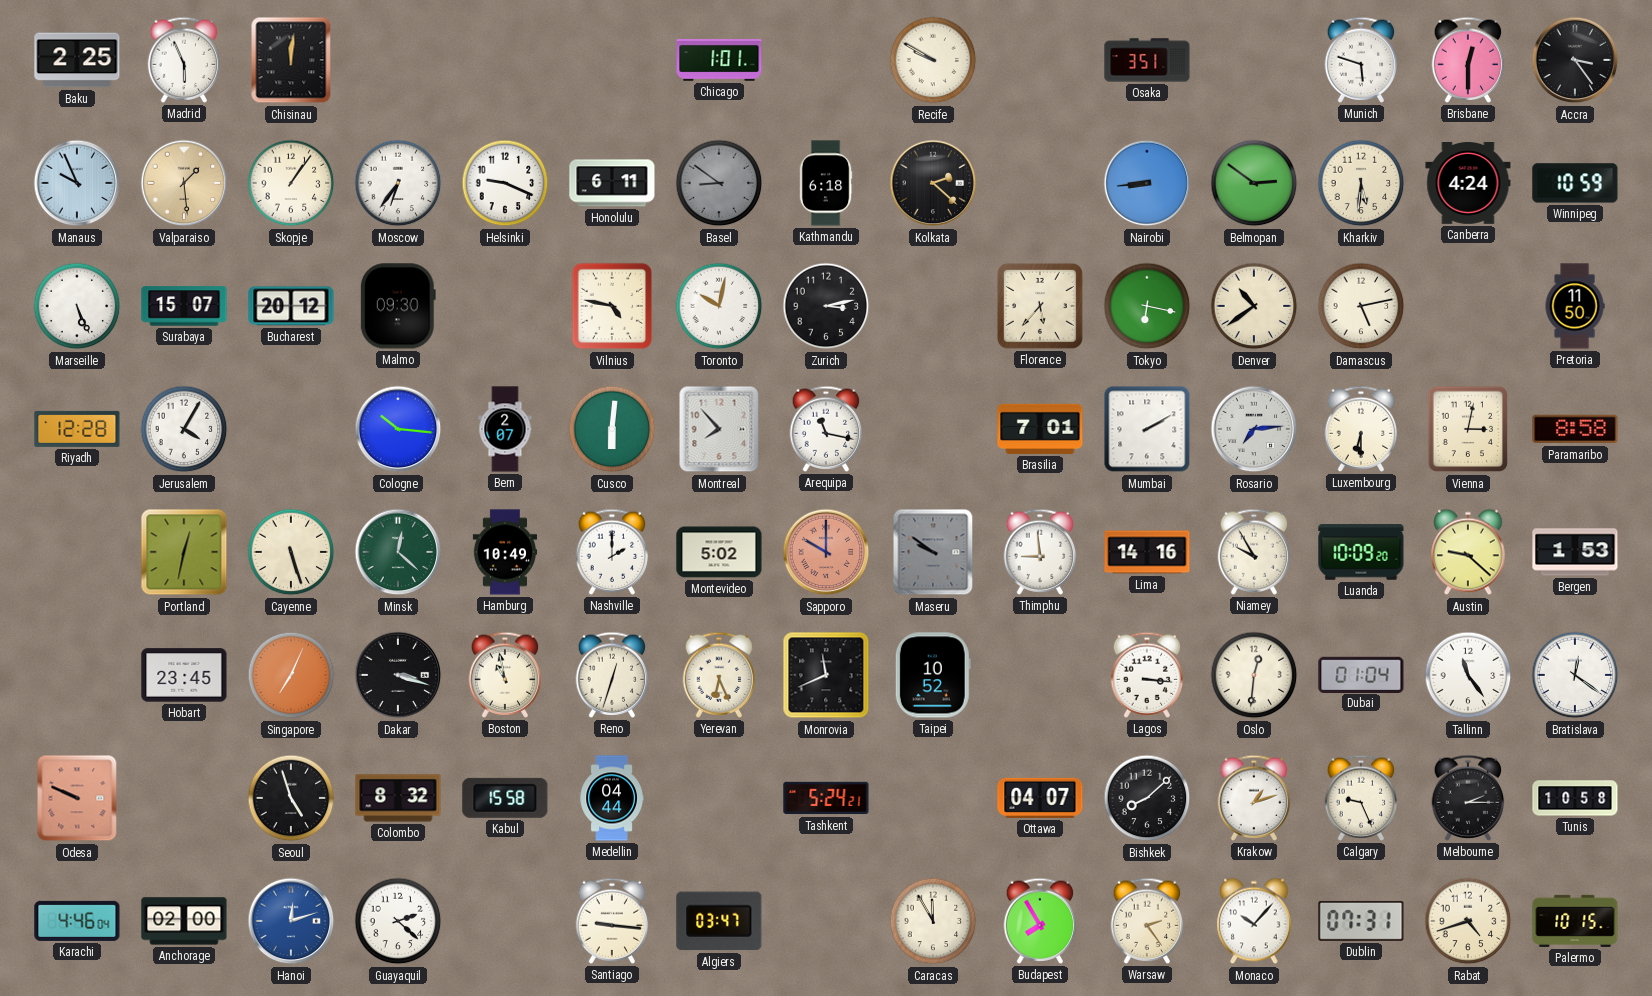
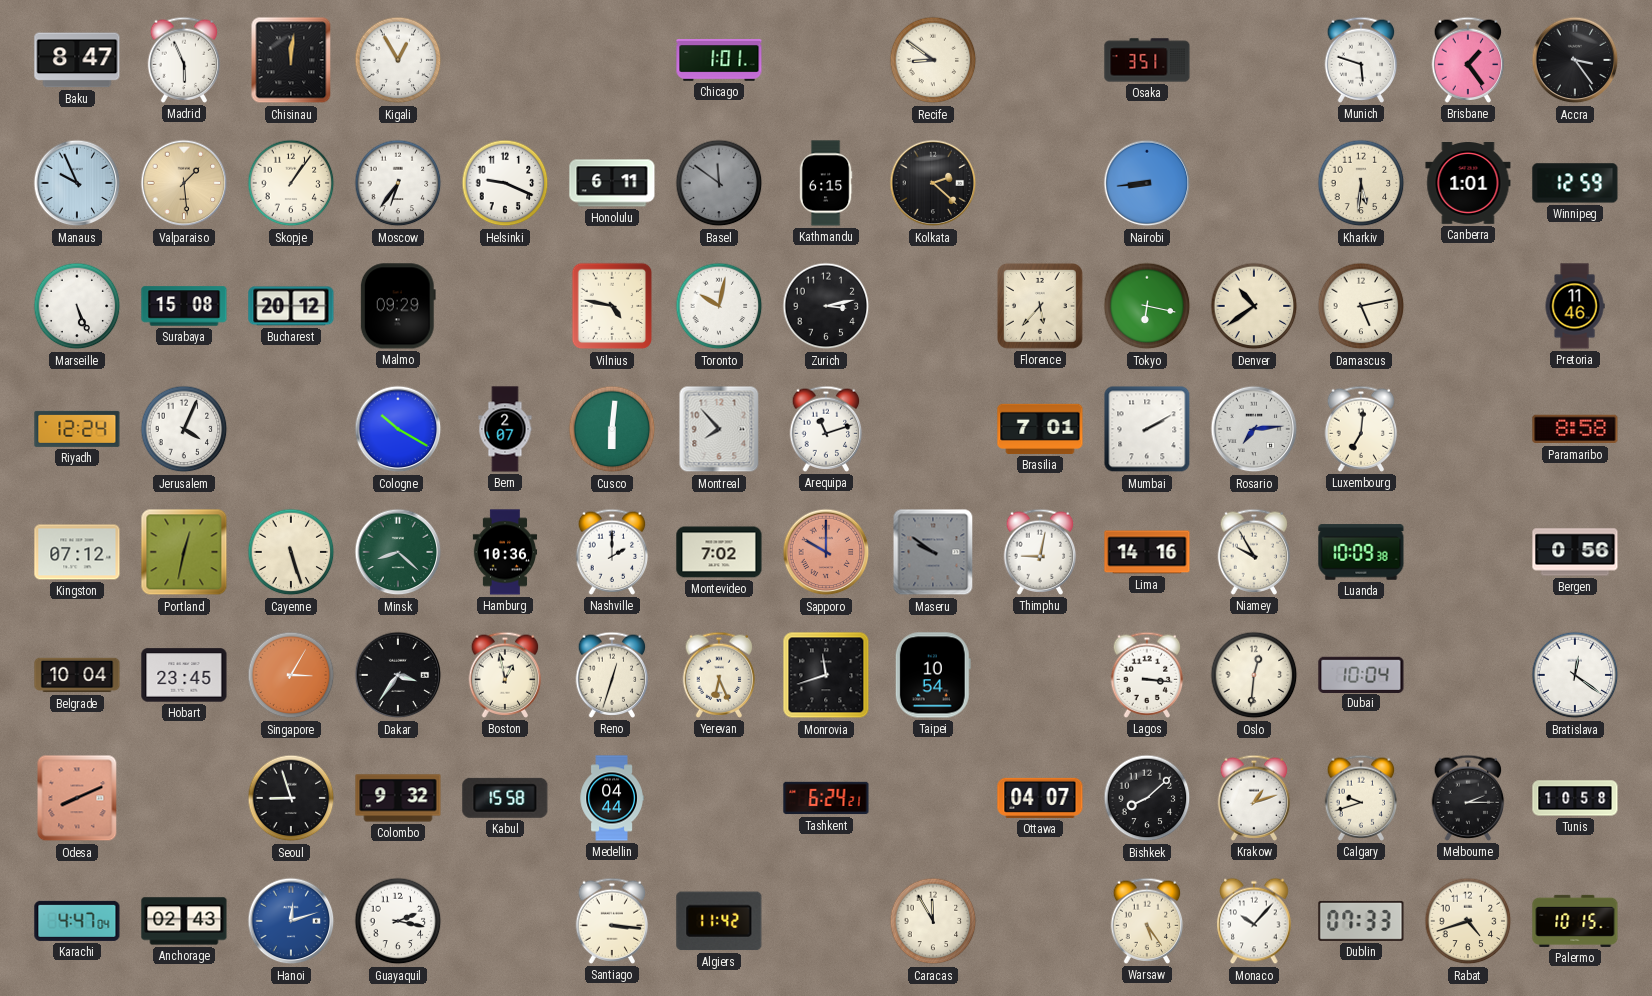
Baku: 2:25 -> 8:47
Kigali: none -> 12:55
Recife: 9:50 -> 8:51
Brisbane: 12:30 -> 1:24
Basel: 8:51 -> 11:51
Kathmandu: 6:18 -> 6:15
Belmopan: 2:51 -> none
Canberra: 4:24 -> 1:01
Winnipeg: 10:59 -> 12:59
Surabaya: 15:07 -> 15:08
Malmo: 09:30 -> 09:29
Pretoria: 11:50 -> 11:46
Riyadh: 12:28 -> 12:24
Jerusalem: 4:05 -> 4:04
Cologne: 10:16 -> 10:20
Arequipa: 11:17 -> 11:12
Luxembourg: 6:30 -> 7:01
Vienna: 3:02 -> none
Kingston: none -> 07:12
Minsk: 12:22 -> 8:22
Hamburg: 10:49 -> 10:36
Montevideo: 5:02 -> 7:02
Thimphu: 8:59 -> 9:02
Luanda: 10:09:20 -> 10:09:38
Austin: 9:22 -> none
Bergen: 1:53 -> 0:56
Belgrade: none -> 10:04
Singapore: 7:04 -> 3:05
Dakar: 3:18 -> 3:36
Boston: 10:58 -> 12:58
Monrovia: 11:41 -> 11:42
Taipei: 10:52 -> 10:54
Dubai: 01:04 -> 10:04
Tallinn: 11:24 -> none
Odesa: 9:49 -> 8:11
Seoul: 4:57 -> 8:57
Colombo: 8:32 -> 9:32
Tashkent: 5:24 -> 6:24
Calgary: 9:26 -> 9:42
Karachi: 4:46 -> 4:47
Anchorage: 02:00 -> 02:43
Guayaquil: 2:22 -> 2:17
Santiago: 9:16 -> 3:16
Algiers: 03:47 -> 11:42
Budapest: 7:55 -> none
Warsaw: 2:24 -> 5:24
Dublin: 07:31 -> 07:33
